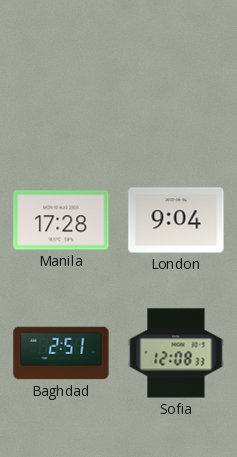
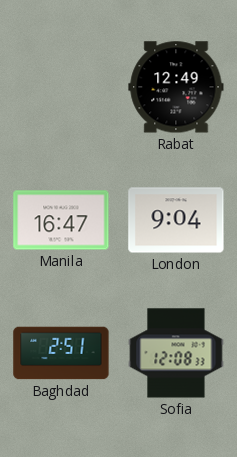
Rabat: none -> 12:49
Manila: 17:28 -> 16:47
